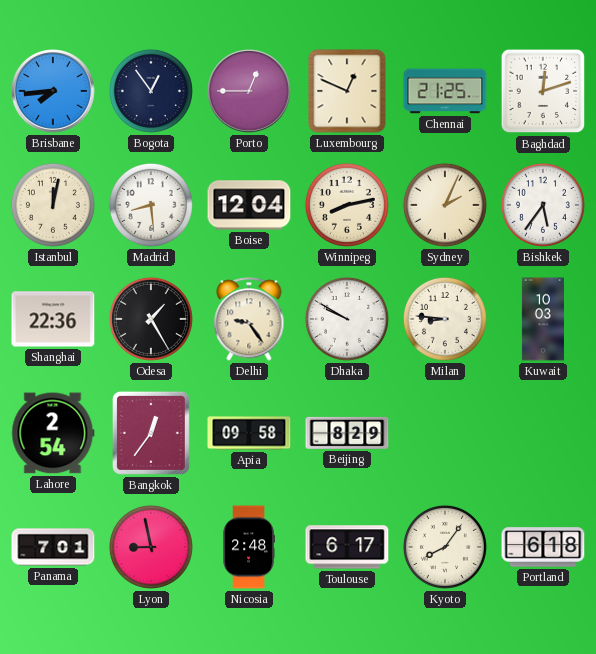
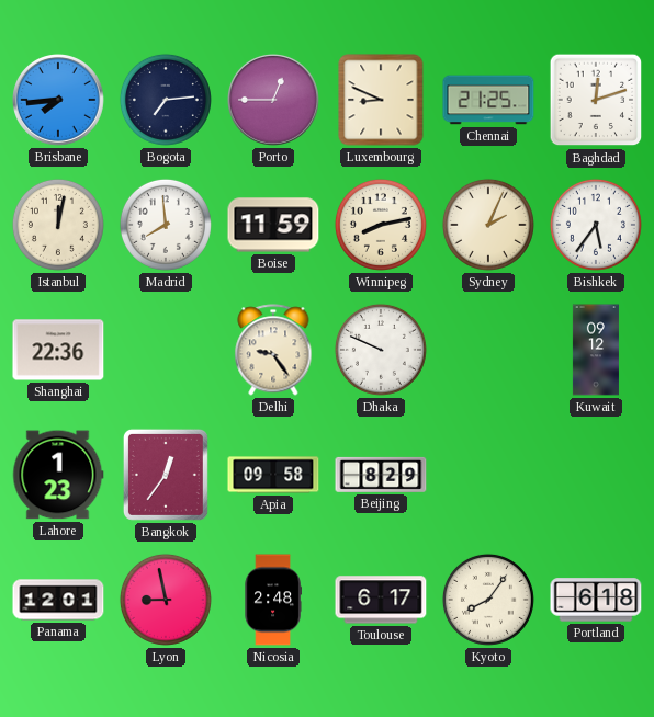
Bogota: 12:54 -> 7:14
Luxembourg: 12:49 -> 8:49
Madrid: 8:29 -> 7:59
Boise: 12:04 -> 11:59
Odesa: 1:25 -> none
Dhaka: 9:50 -> 9:49
Milan: 8:46 -> none
Kuwait: 10:03 -> 09:12
Lahore: 2:54 -> 1:23
Panama: 7:01 -> 12:01
